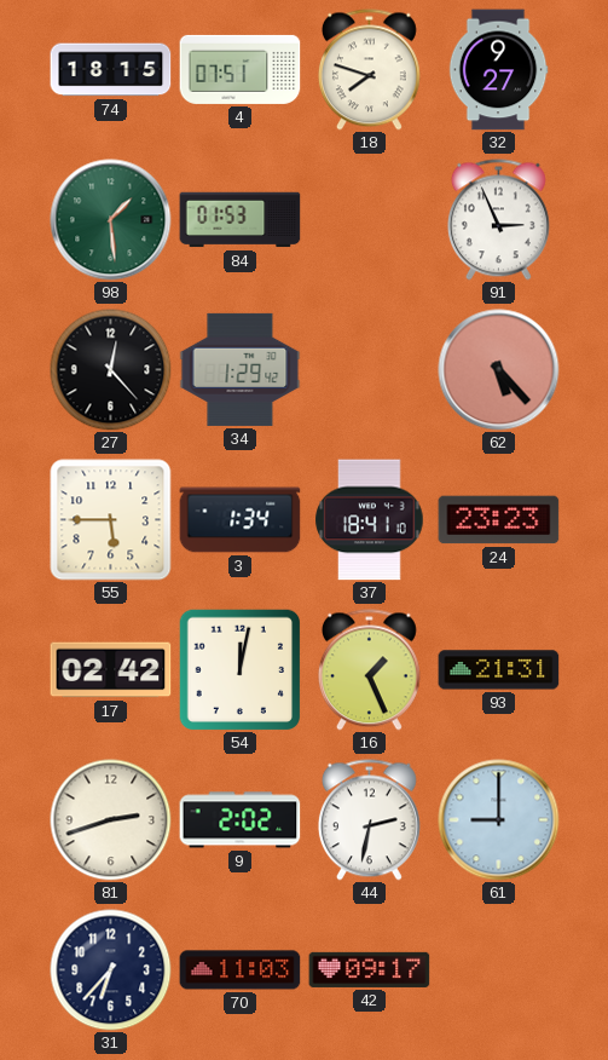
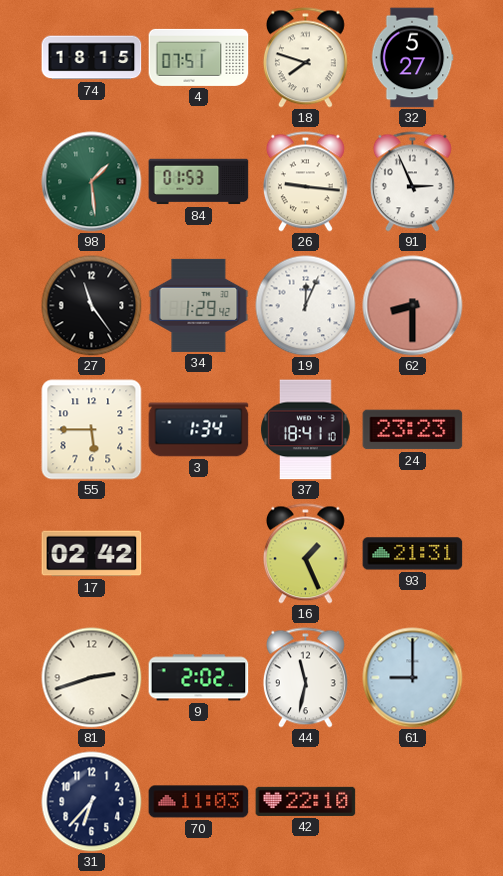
32: 9:27 -> 5:27
26: none -> 9:16
27: 12:23 -> 11:24
19: none -> 12:04
62: 5:23 -> 8:30
54: 12:02 -> none
44: 2:32 -> 11:32
42: 09:17 -> 22:10
